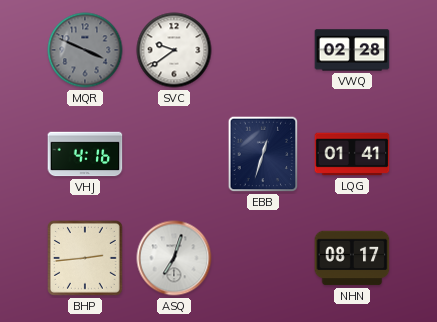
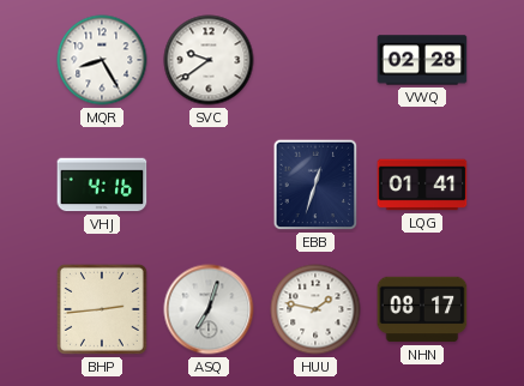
MQR: 3:49 -> 8:25
MQR dial: grey -> white
HUU: none -> 1:47
